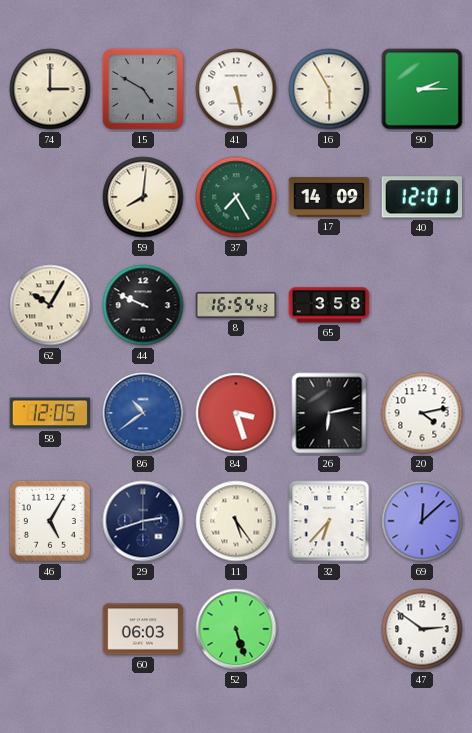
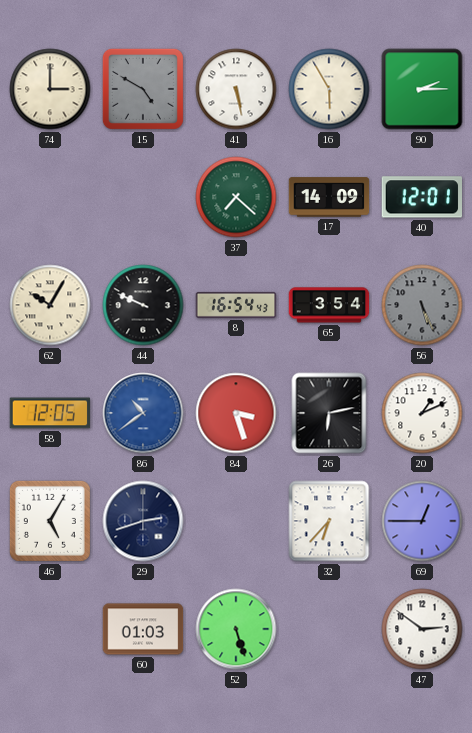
59: 8:01 -> none
37: 7:25 -> 7:22
65: 3:58 -> 3:54
56: none -> 5:26
20: 4:13 -> 1:11
11: 5:24 -> none
69: 12:08 -> 12:45
60: 06:03 -> 01:03
